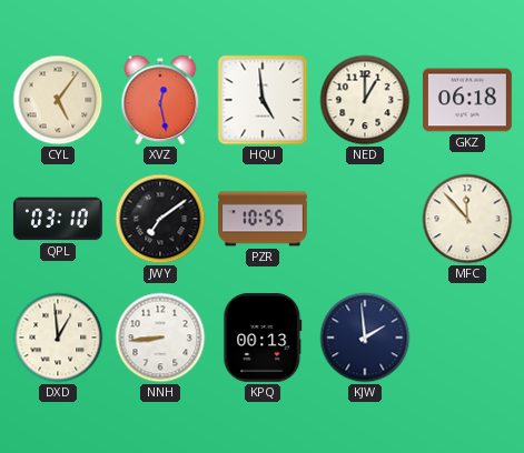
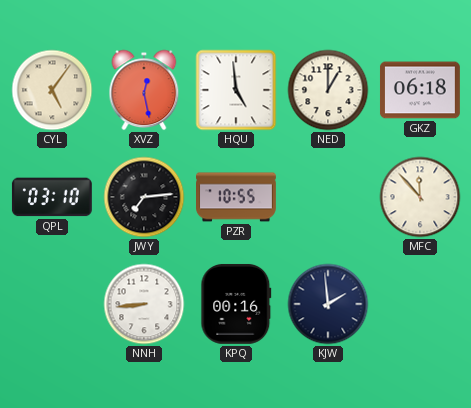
JWY: 7:09 -> 7:14
DXD: 12:59 -> none
KPQ: 00:13 -> 00:16
